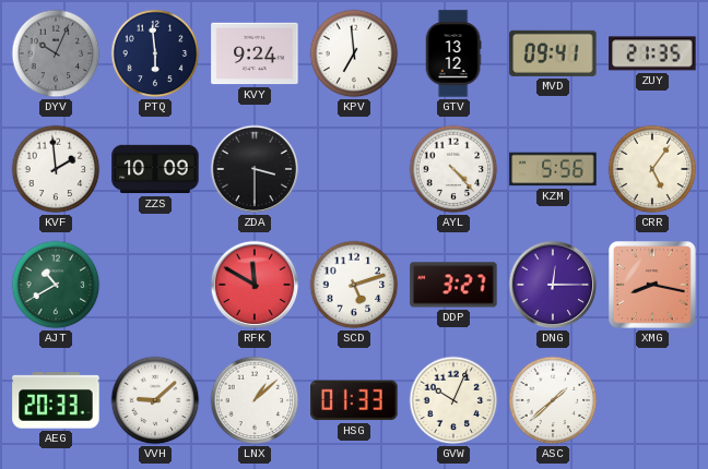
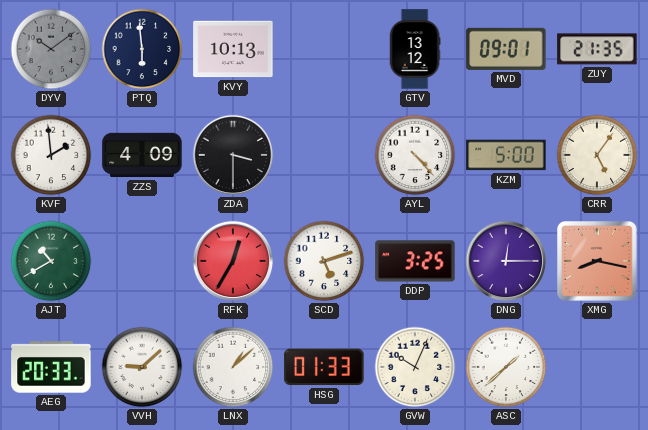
DYV: 10:04 -> 10:09
KVY: 9:24 -> 10:13
KPV: 6:59 -> none
MVD: 09:41 -> 09:01
ZZS: 10:09 -> 4:09
KZM: 5:56 -> 5:00
RFK: 11:50 -> 12:35
DDP: 3:27 -> 3:25
